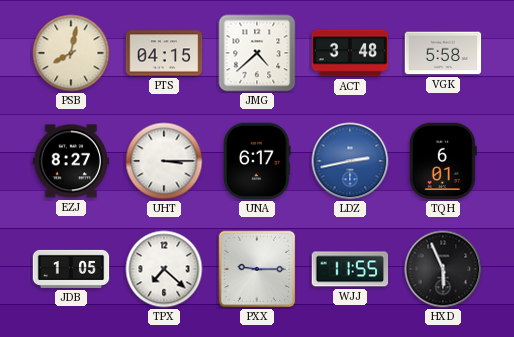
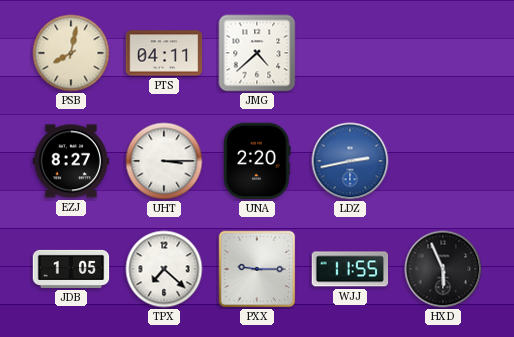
PTS: 04:15 -> 04:11
ACT: 3:48 -> none
VGK: 5:58 -> none
UNA: 6:17 -> 2:20
TQH: 6:01 -> none
